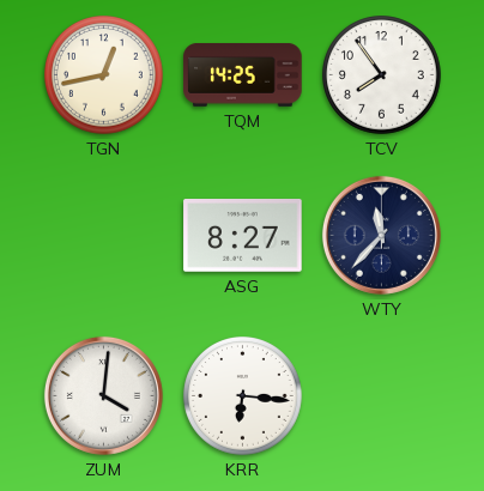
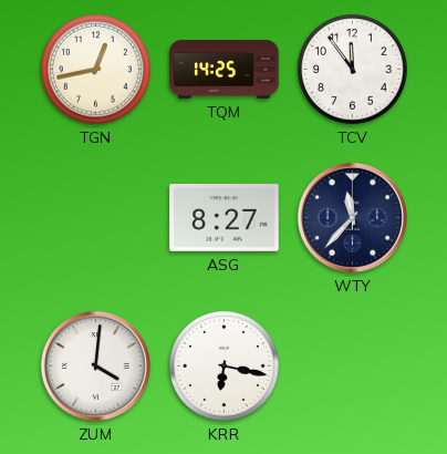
TCV: 7:54 -> 11:54
KRR: 6:16 -> 6:17
